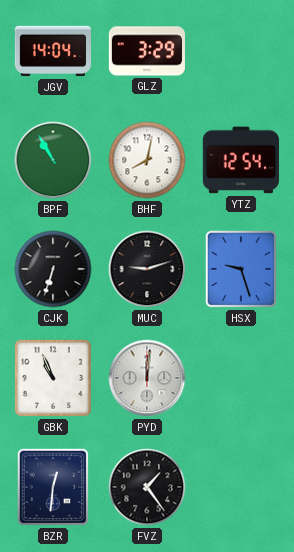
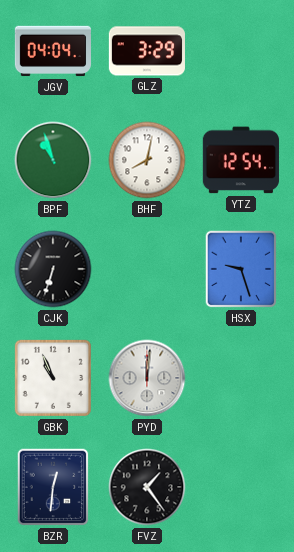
JGV: 14:04 -> 04:04
BPF: 10:55 -> 10:57
MUC: 9:12 -> none
